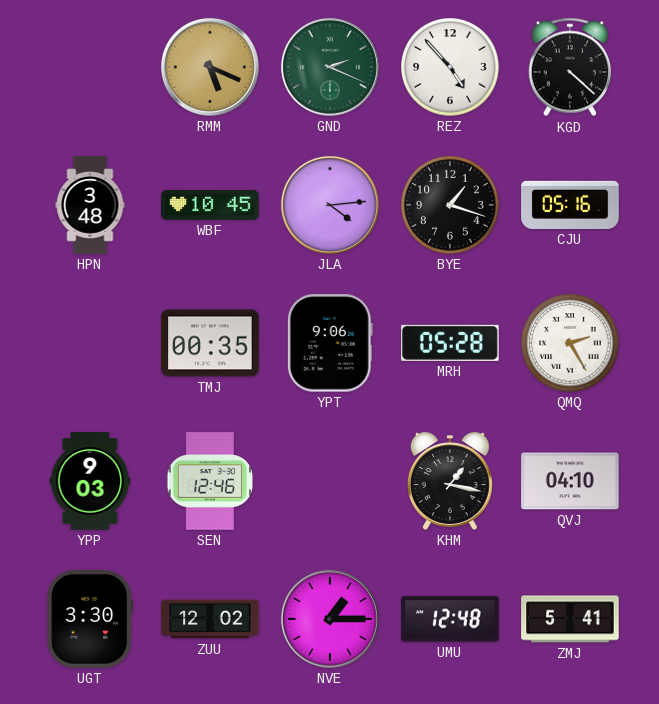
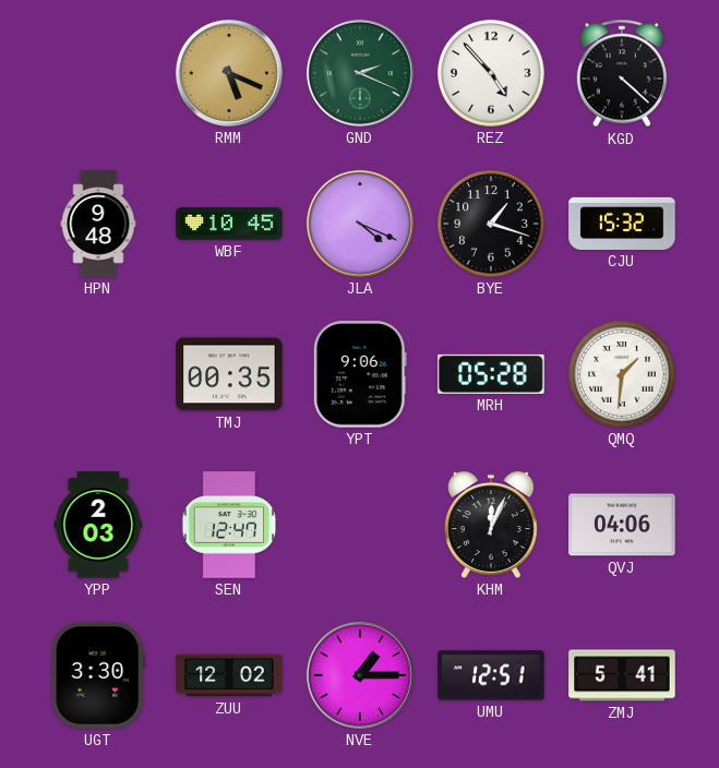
HPN: 3:48 -> 9:48
JLA: 4:14 -> 4:19
CJU: 05:16 -> 15:32
QMQ: 2:25 -> 1:31
YPP: 9:03 -> 2:03
SEN: 12:46 -> 12:47
KHM: 1:17 -> 12:04
QVJ: 04:10 -> 04:06
UMU: 12:48 -> 12:51
